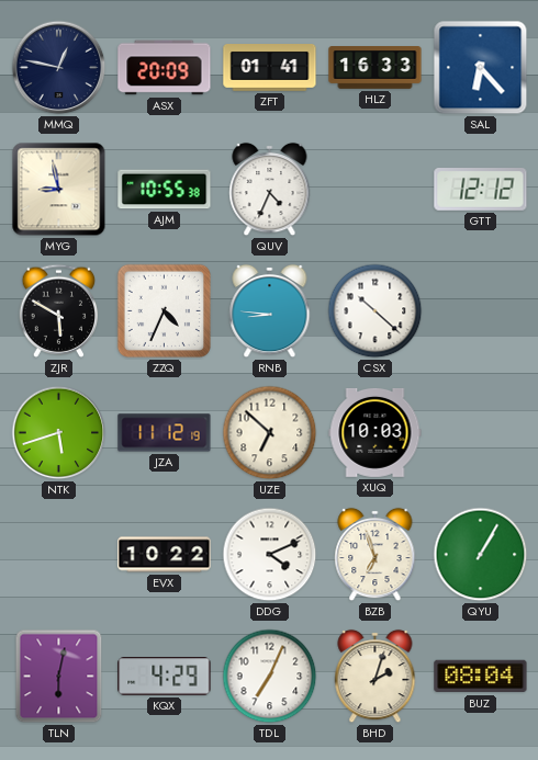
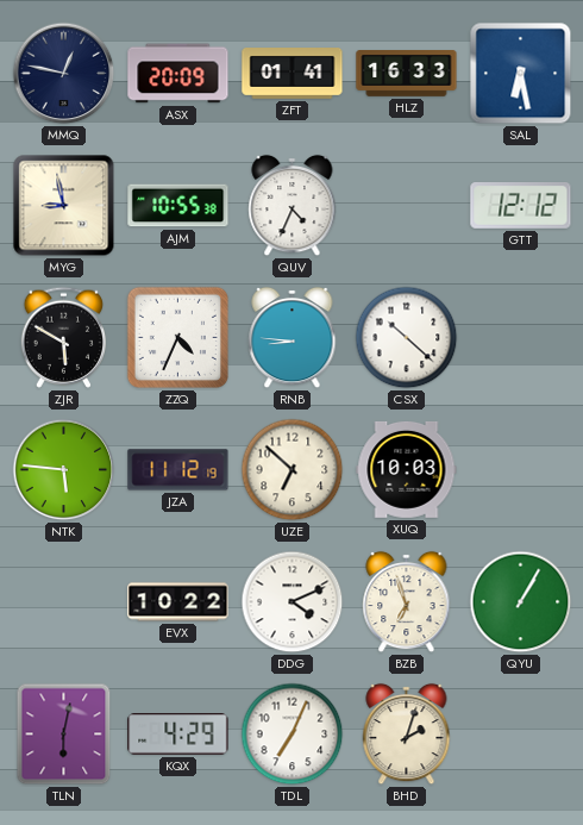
SAL: 6:23 -> 6:28
NTK: 5:42 -> 5:46
BUZ: 08:04 -> none
